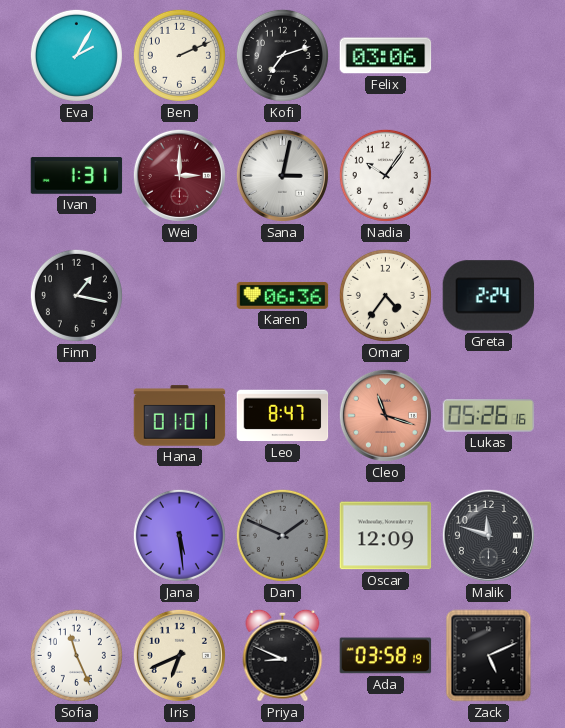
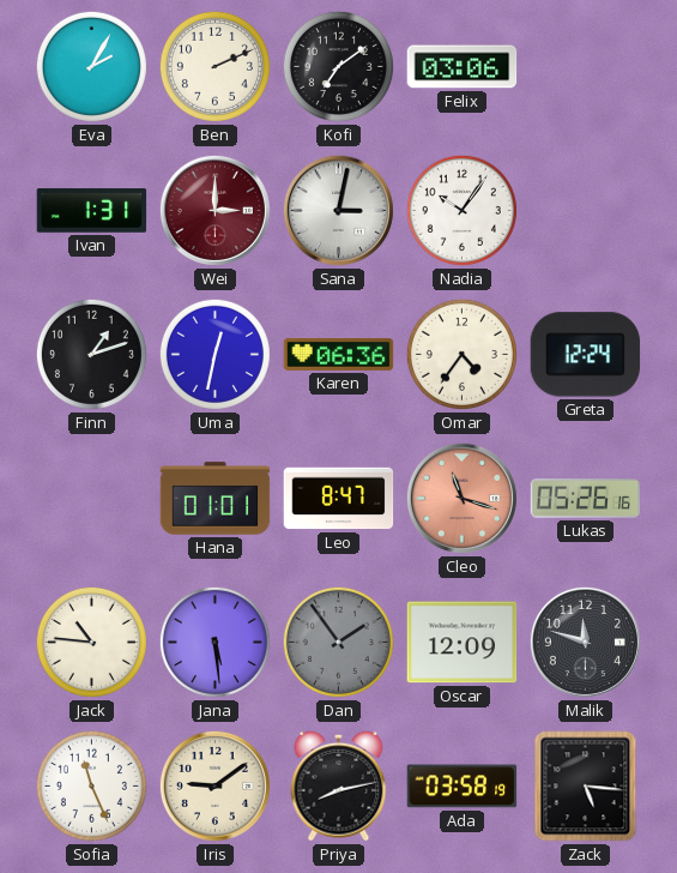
Kofi: 7:12 -> 7:09
Finn: 1:17 -> 1:12
Uma: none -> 12:32
Greta: 2:24 -> 12:24
Jack: none -> 10:46
Dan: 1:49 -> 1:54
Iris: 6:41 -> 9:09
Priya: 8:49 -> 8:13
Zack: 5:11 -> 5:16
